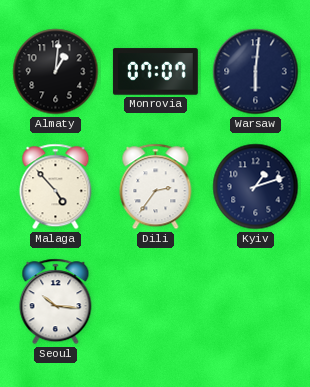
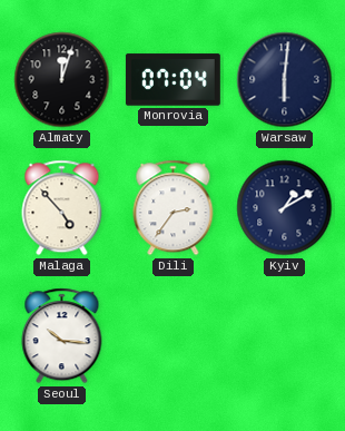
Almaty: 1:01 -> 12:03
Monrovia: 07:07 -> 07:04
Kyiv: 1:12 -> 1:10
